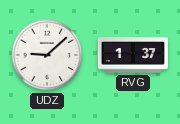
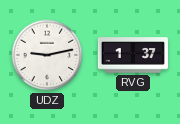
UDZ: 9:08 -> 9:13
